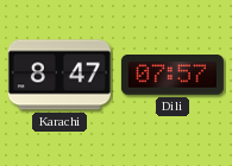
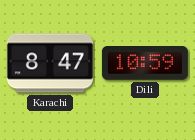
Dili: 07:57 -> 10:59
